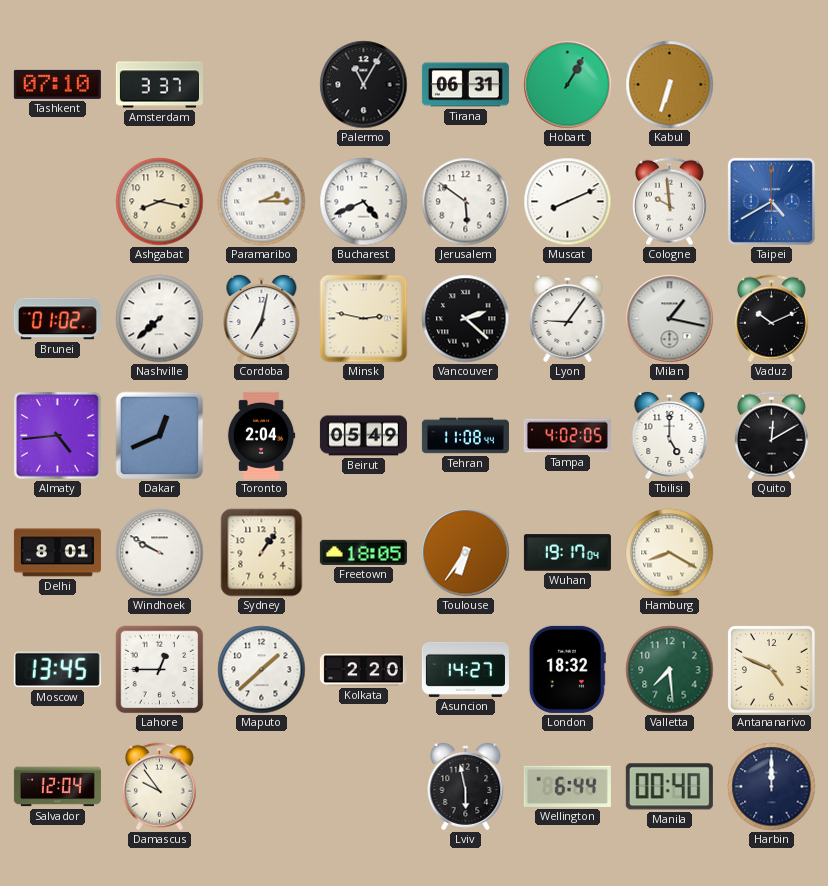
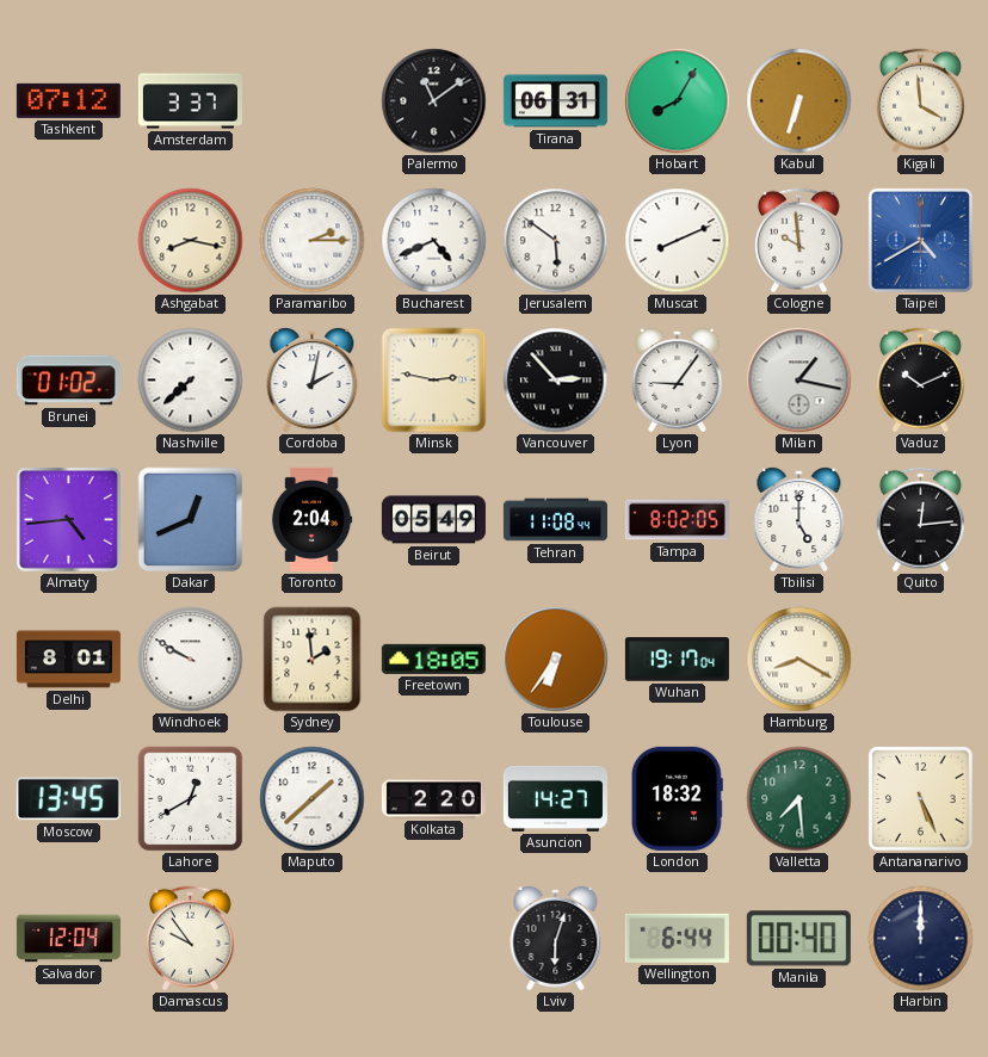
Tashkent: 07:10 -> 07:12
Palermo: 11:05 -> 11:09
Hobart: 1:05 -> 8:05
Kigali: none -> 3:59
Cordoba: 7:02 -> 2:02
Vancouver: 2:22 -> 2:53
Tampa: 4:02 -> 8:02
Quito: 12:10 -> 12:14
Sydney: 1:06 -> 1:59
Lahore: 12:45 -> 12:40
Antananarivo: 4:49 -> 5:26
Lviv: 5:58 -> 6:03
